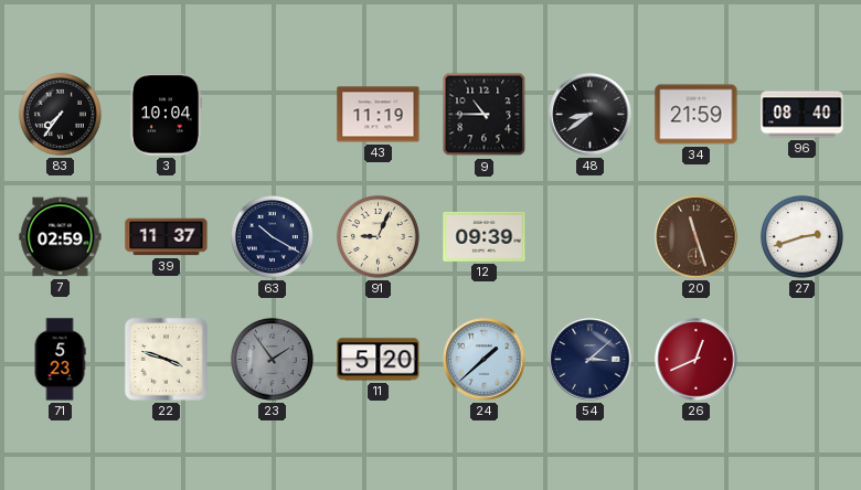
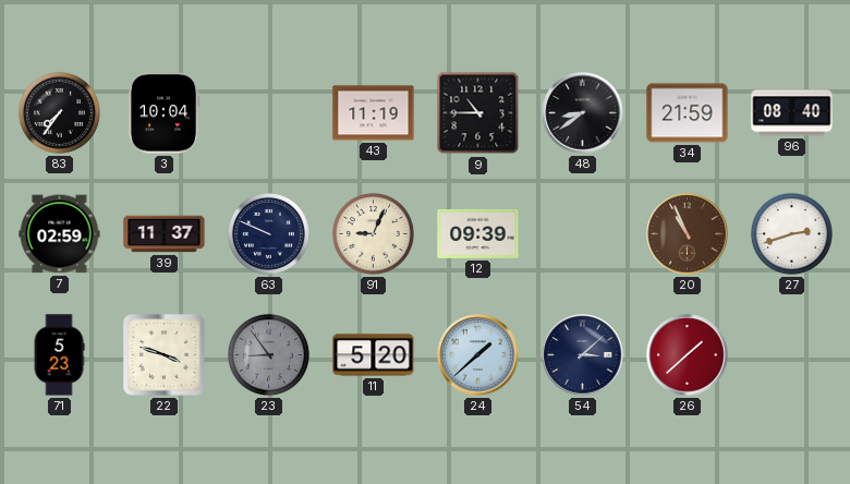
63: 10:20 -> 9:49
20: 11:27 -> 10:56
23: 1:54 -> 8:54
26: 12:41 -> 1:38
